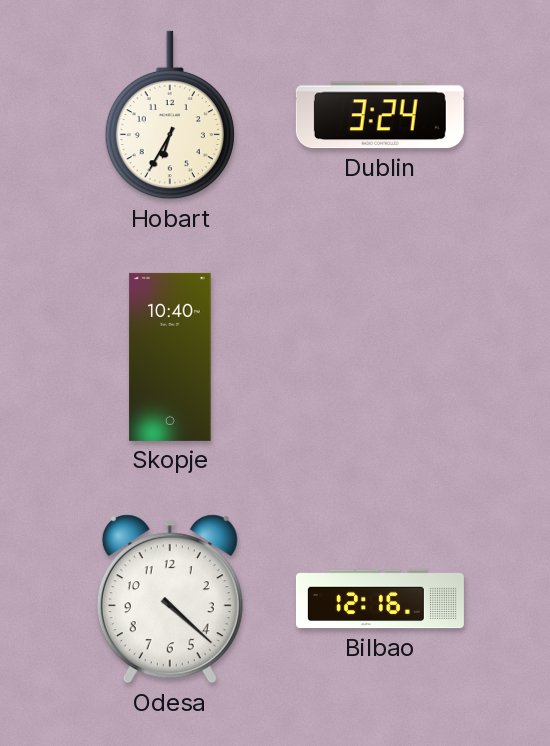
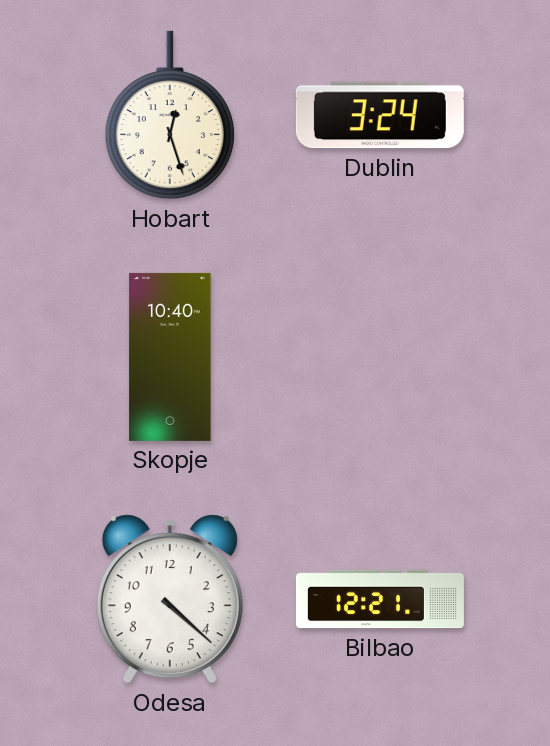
Hobart: 6:35 -> 12:27
Bilbao: 12:16 -> 12:21
